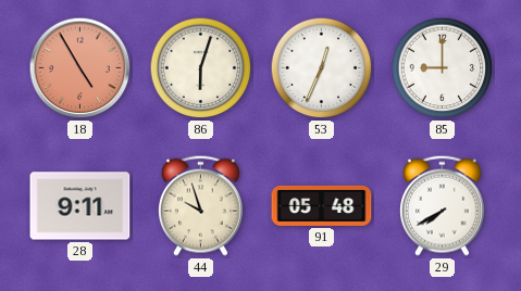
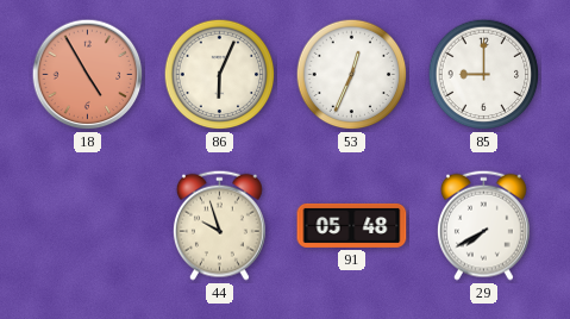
86: 6:03 -> 6:04
28: 9:11 -> none
